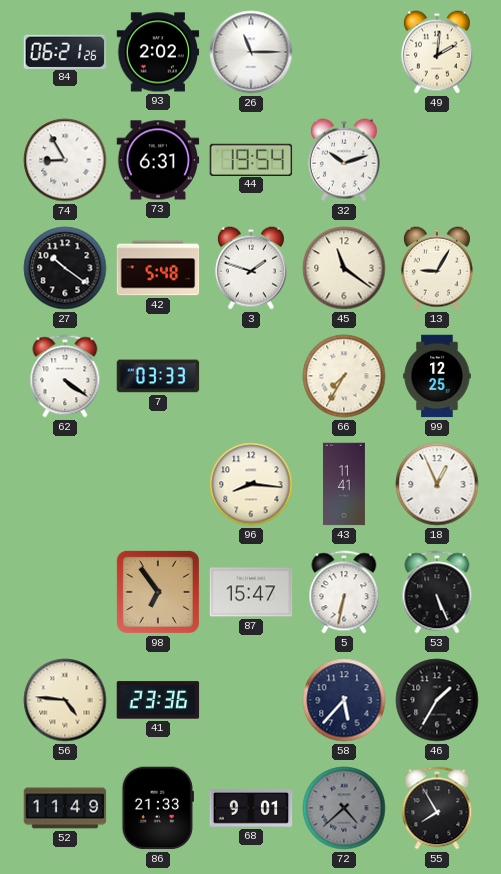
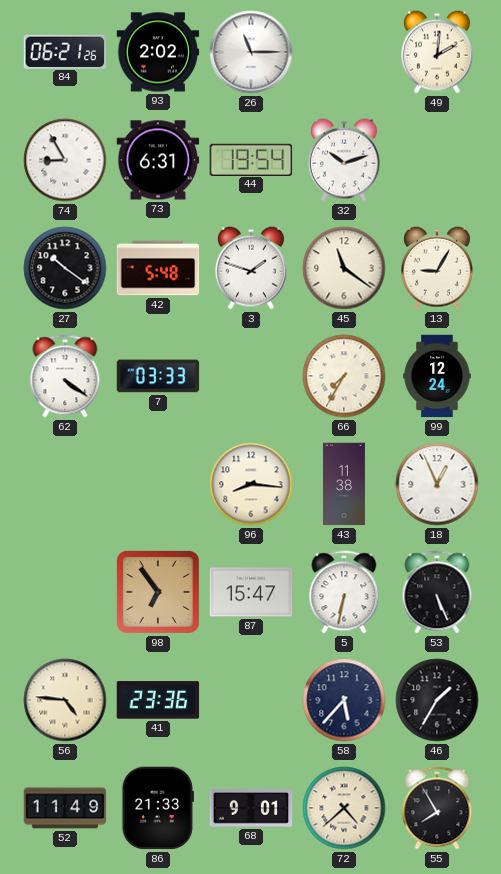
99: 12:25 -> 12:24
43: 11:41 -> 11:38
72 dial: grey -> cream
